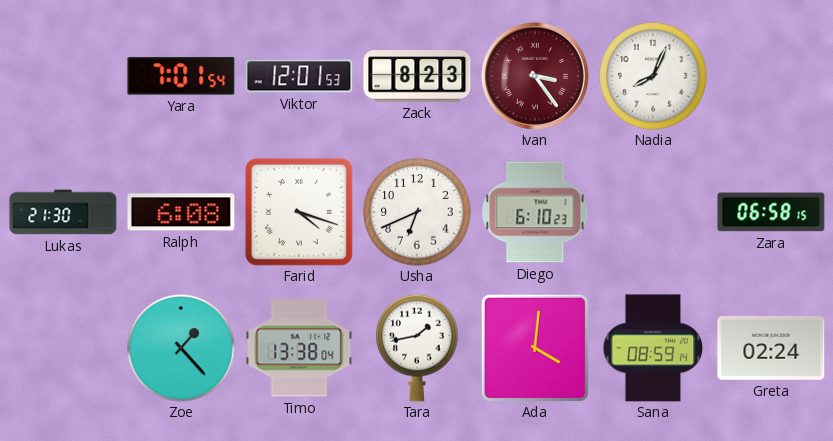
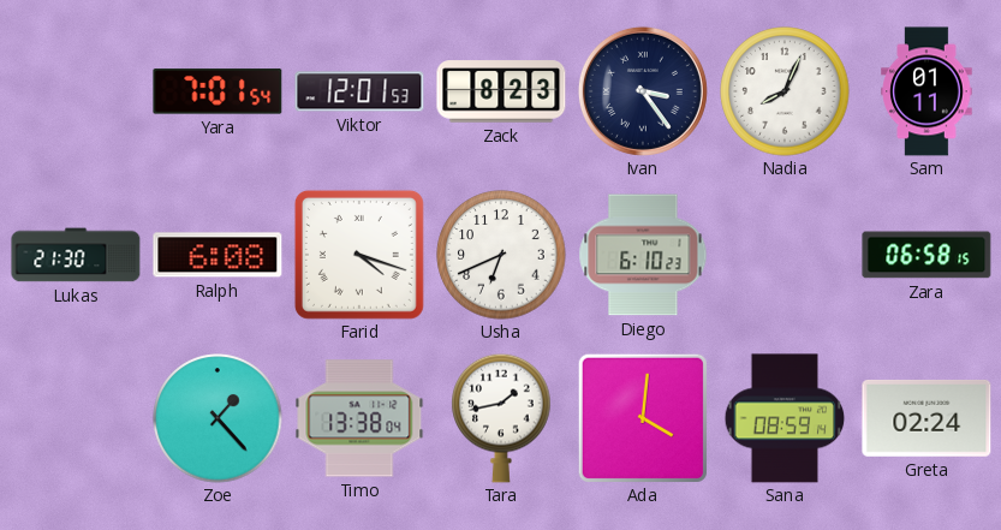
Ivan dial: burgundy -> navy
Sam: none -> 01:11
